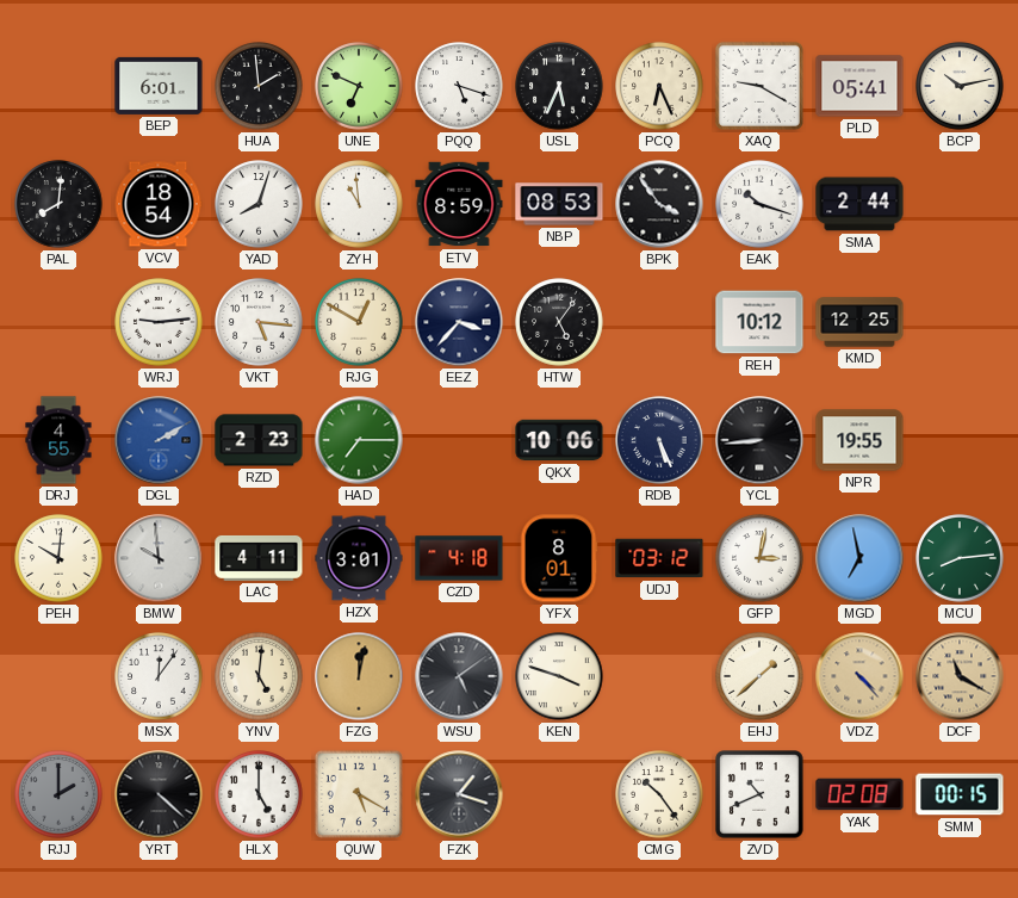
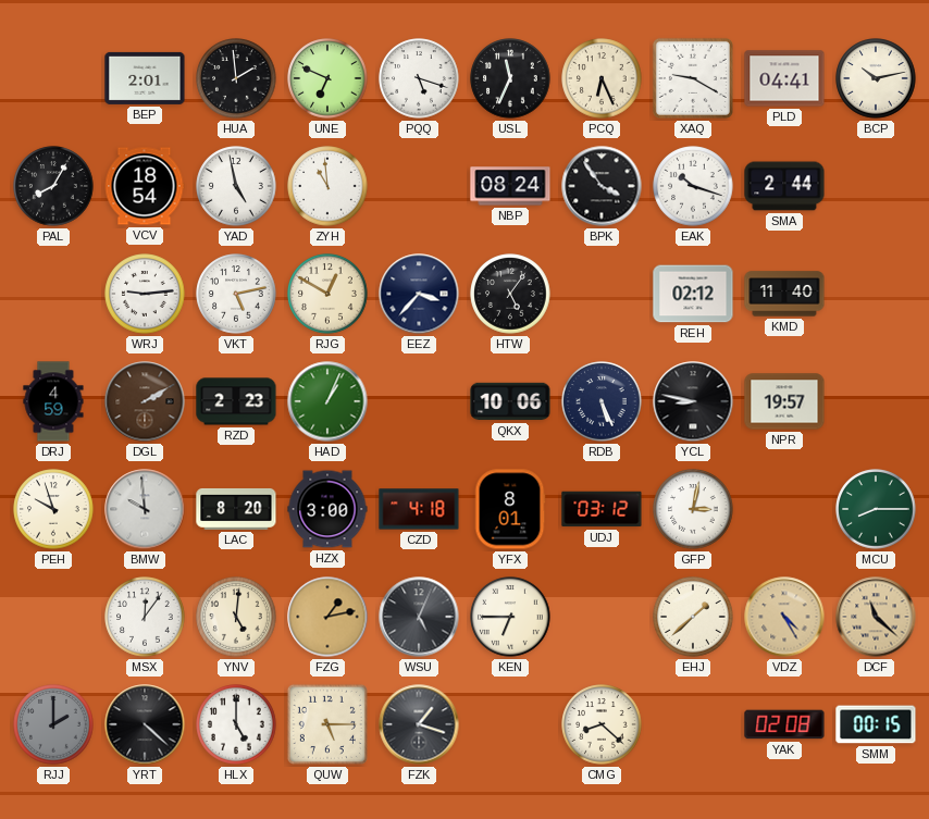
BEP: 6:01 -> 2:01
USL: 5:34 -> 11:34
PLD: 05:41 -> 04:41
PAL: 8:01 -> 8:05
YAD: 8:03 -> 4:58
ETV: 8:59 -> none
NBP: 08:53 -> 08:24
VKT: 5:16 -> 5:13
REH: 10:12 -> 02:12
KMD: 12:25 -> 11:40
DRJ: 4:55 -> 4:59
DGL dial: blue -> brown
HAD: 7:15 -> 1:04
YCL: 8:44 -> 8:47
NPR: 19:55 -> 19:57
PEH: 10:01 -> 9:57
LAC: 4:11 -> 8:20
HZX: 3:01 -> 3:00
MGD: 6:58 -> none
MCU: 8:14 -> 8:15
FZG: 12:02 -> 1:13
WSU: 5:09 -> 5:04
KEN: 3:48 -> 6:45
VDZ: 4:23 -> 4:25
DCF: 11:20 -> 11:22
QUW: 5:20 -> 5:15
CMG: 10:24 -> 8:22
ZVD: 10:41 -> none
